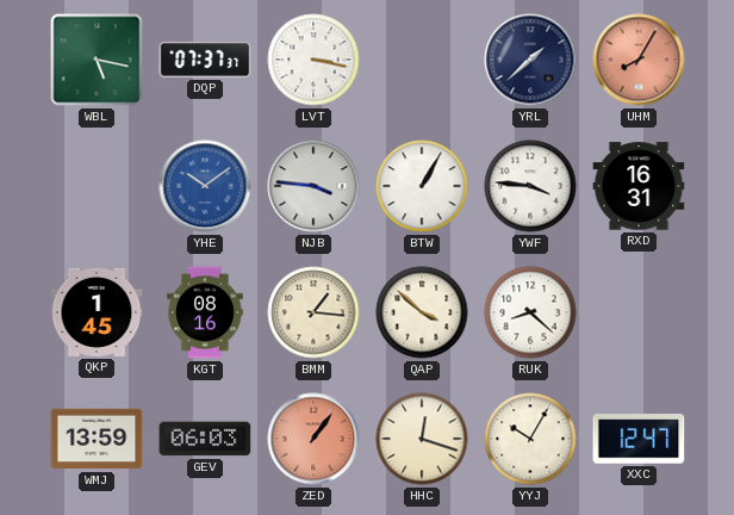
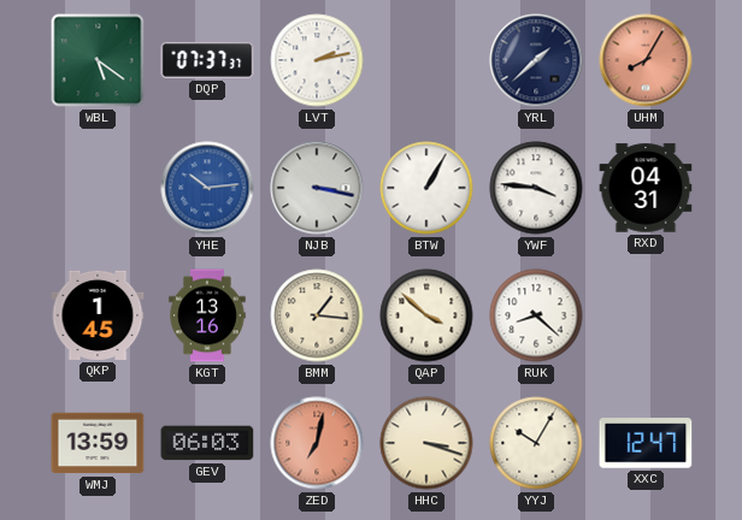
WBL: 5:17 -> 5:21
LVT: 3:17 -> 2:13
YHE: 10:09 -> 10:14
NJB: 3:46 -> 3:17
RXD: 16:31 -> 04:31
KGT: 08:16 -> 13:16
ZED: 1:06 -> 7:02
HHC: 12:18 -> 3:18
